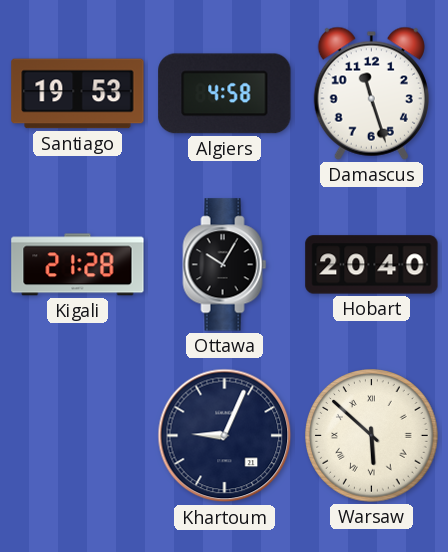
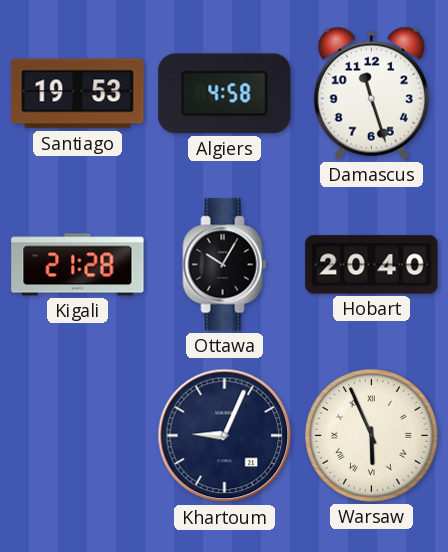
Warsaw: 5:52 -> 5:56
